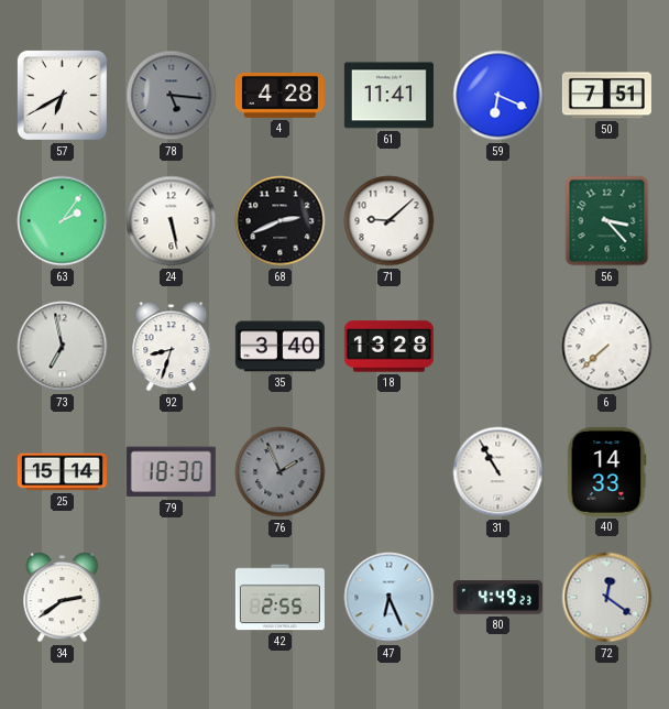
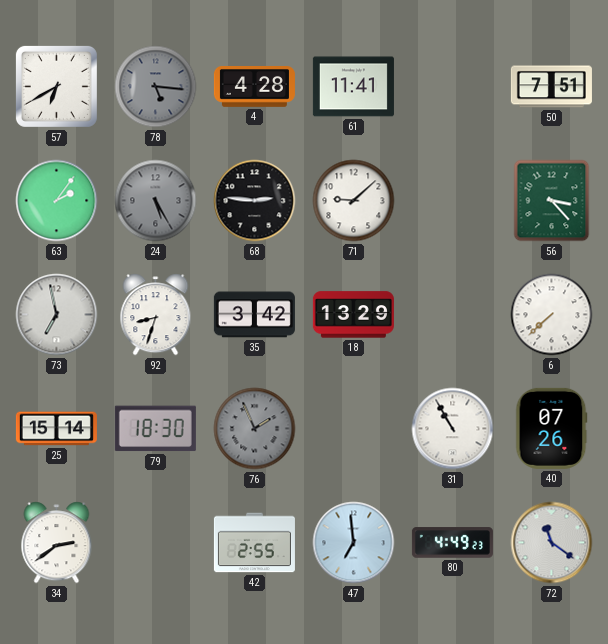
59: 6:19 -> none
24: 5:28 -> 5:25
24 dial: white -> grey
68: 2:41 -> 2:46
35: 3:40 -> 3:42
18: 13:28 -> 13:29
40: 14:33 -> 07:26
47: 6:26 -> 6:59
72: 12:21 -> 11:21
